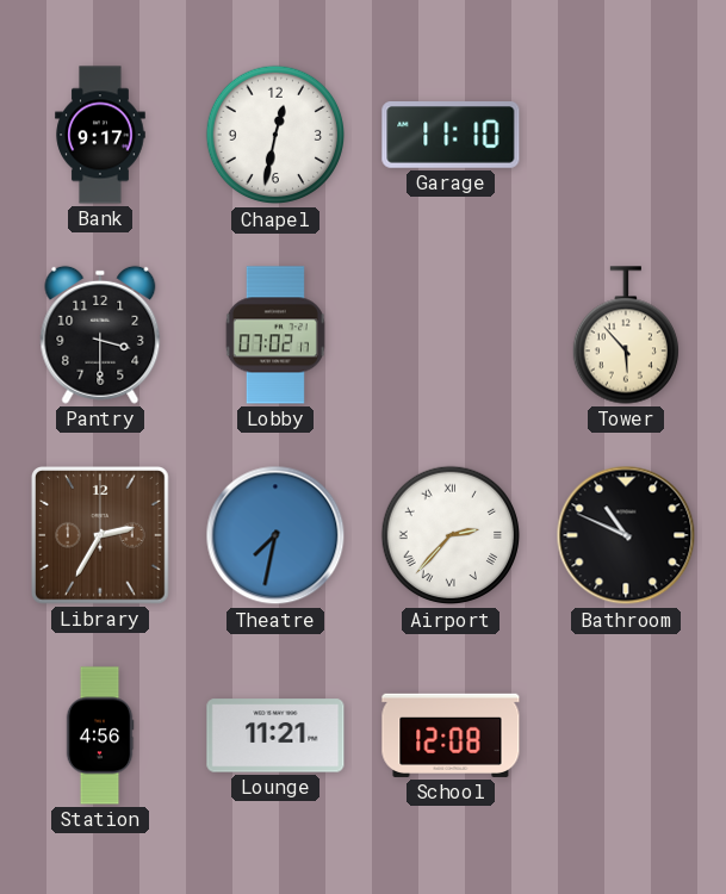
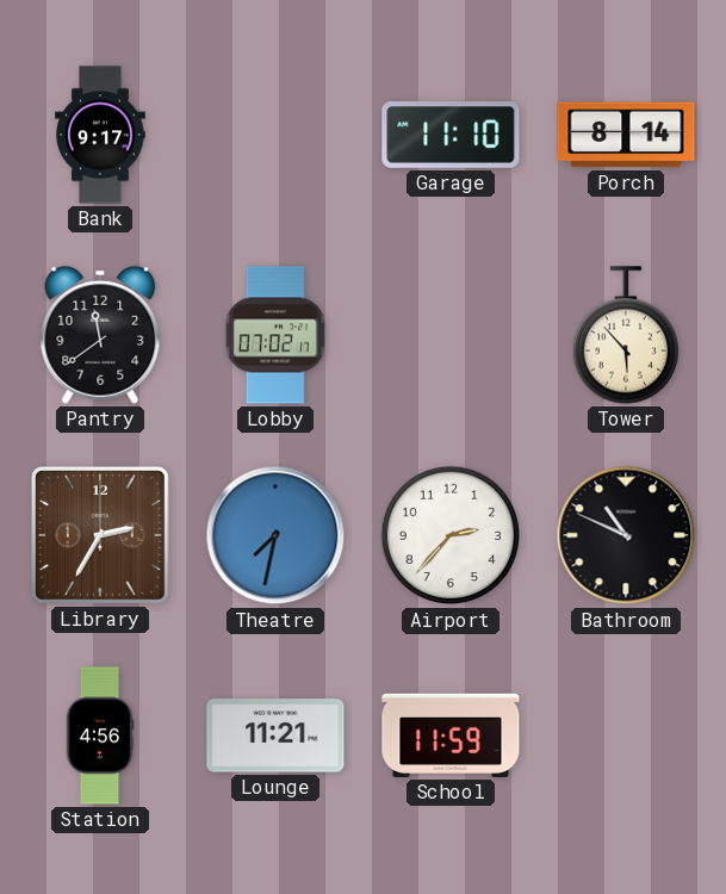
Chapel: 12:32 -> none
Porch: none -> 8:14
Pantry: 3:30 -> 11:39
Airport numerals: Roman -> Arabic
School: 12:08 -> 11:59
